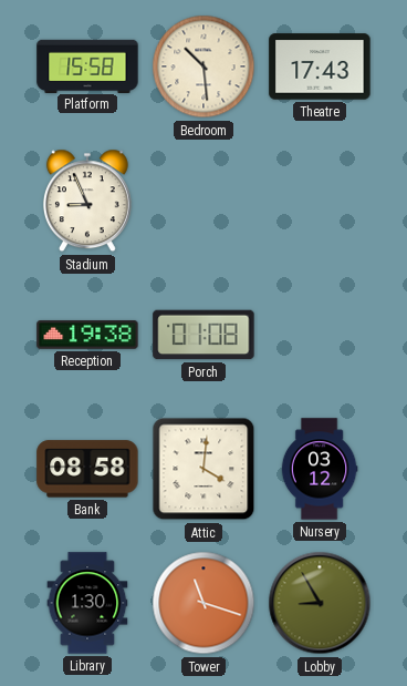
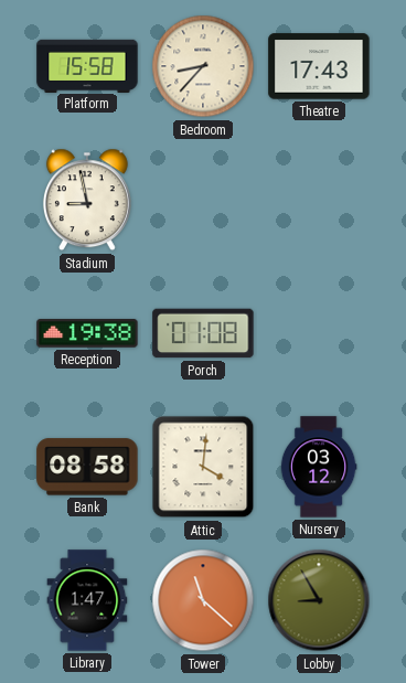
Bedroom: 10:29 -> 8:37
Stadium: 8:56 -> 8:58
Library: 1:30 -> 1:47
Tower: 11:18 -> 11:22
